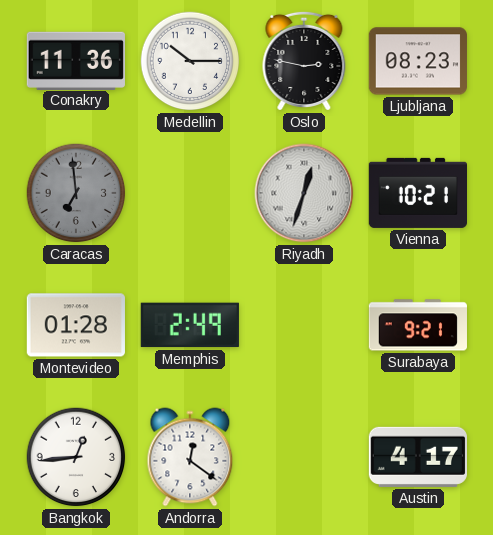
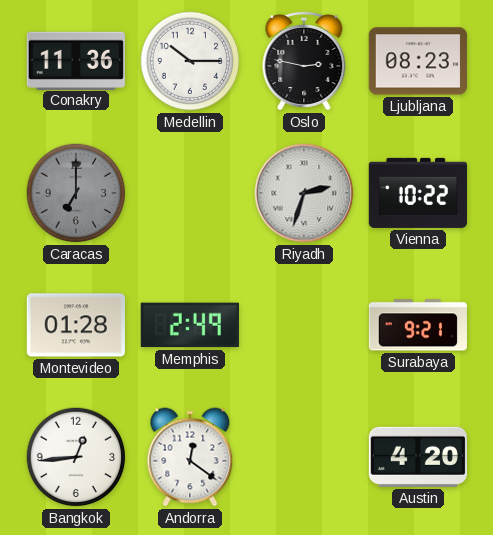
Caracas: 6:59 -> 7:00
Riyadh: 12:33 -> 2:33
Vienna: 10:21 -> 10:22
Austin: 4:17 -> 4:20
